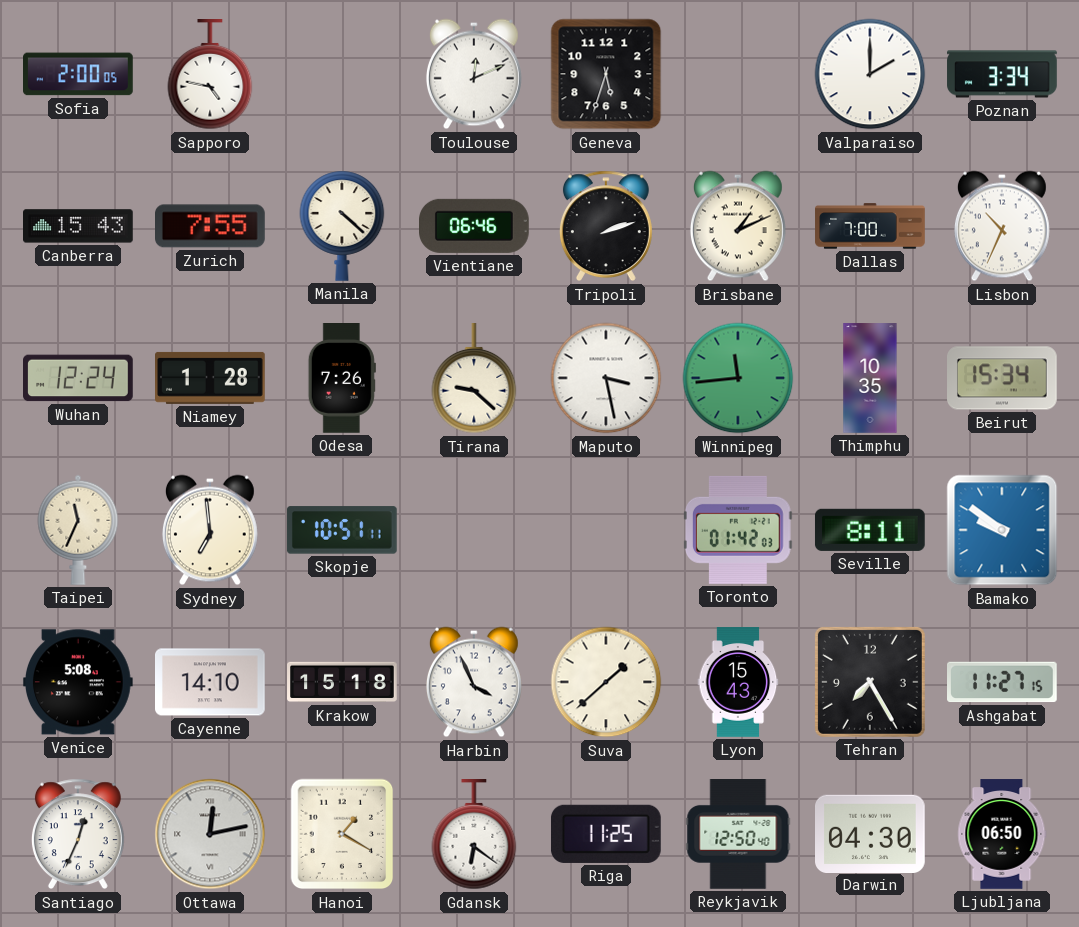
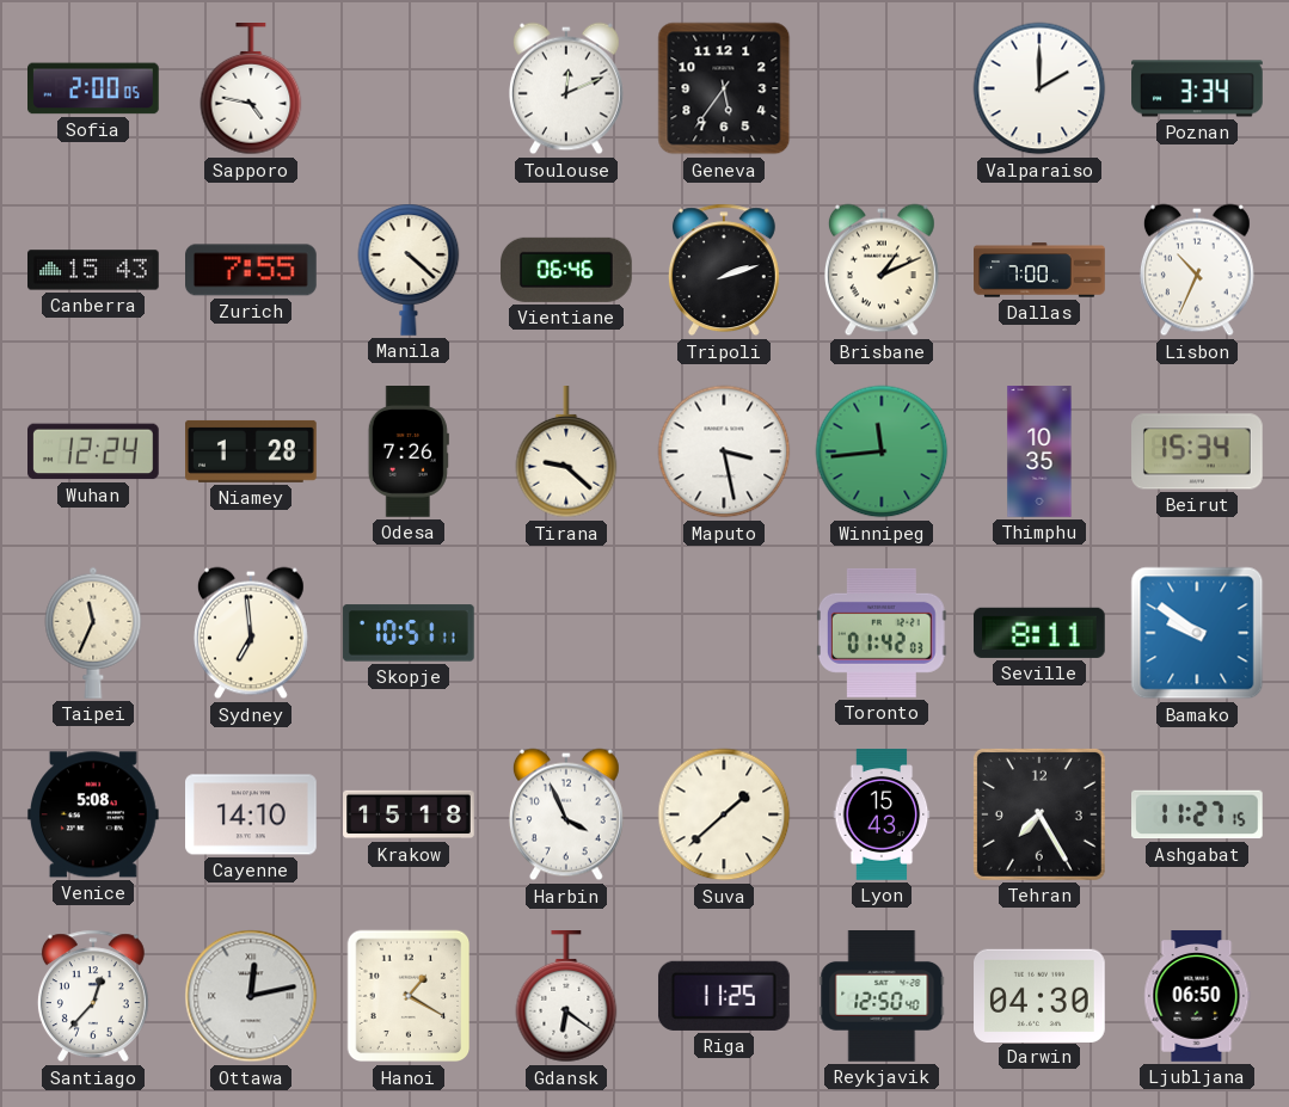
Geneva: 5:33 -> 5:36
Santiago: 12:34 -> 12:37
